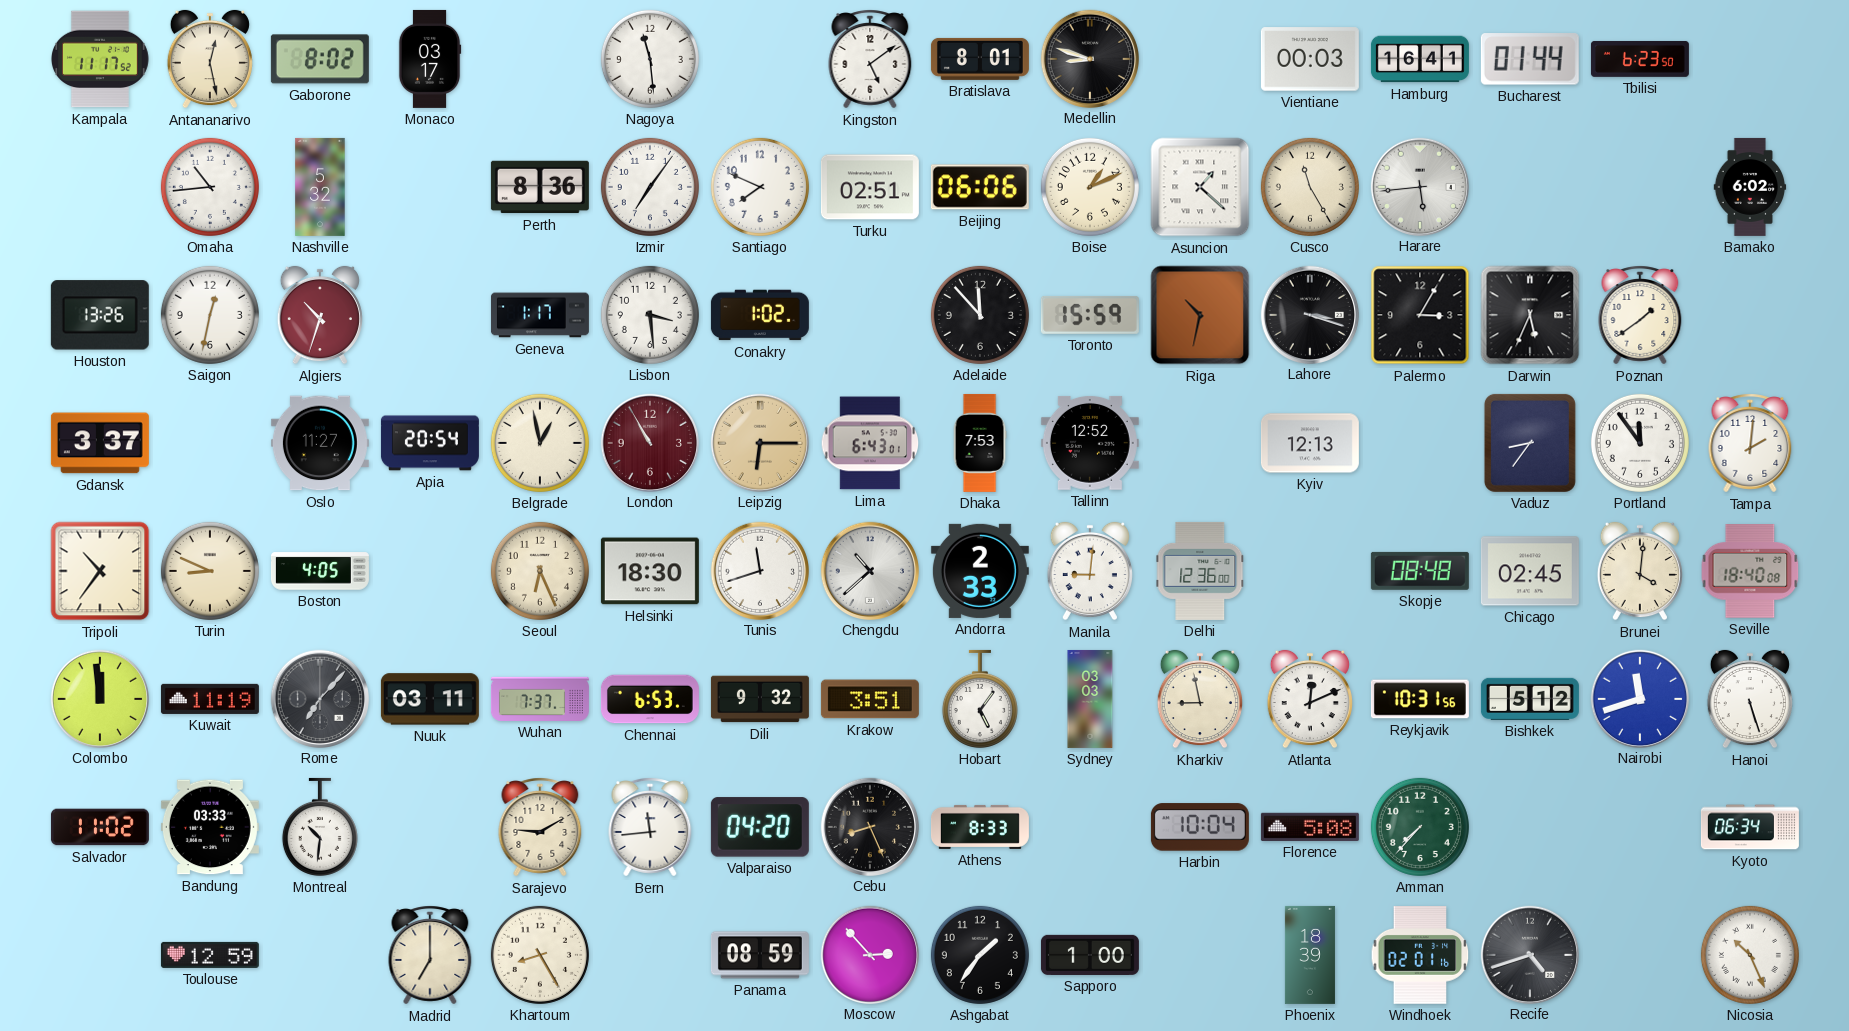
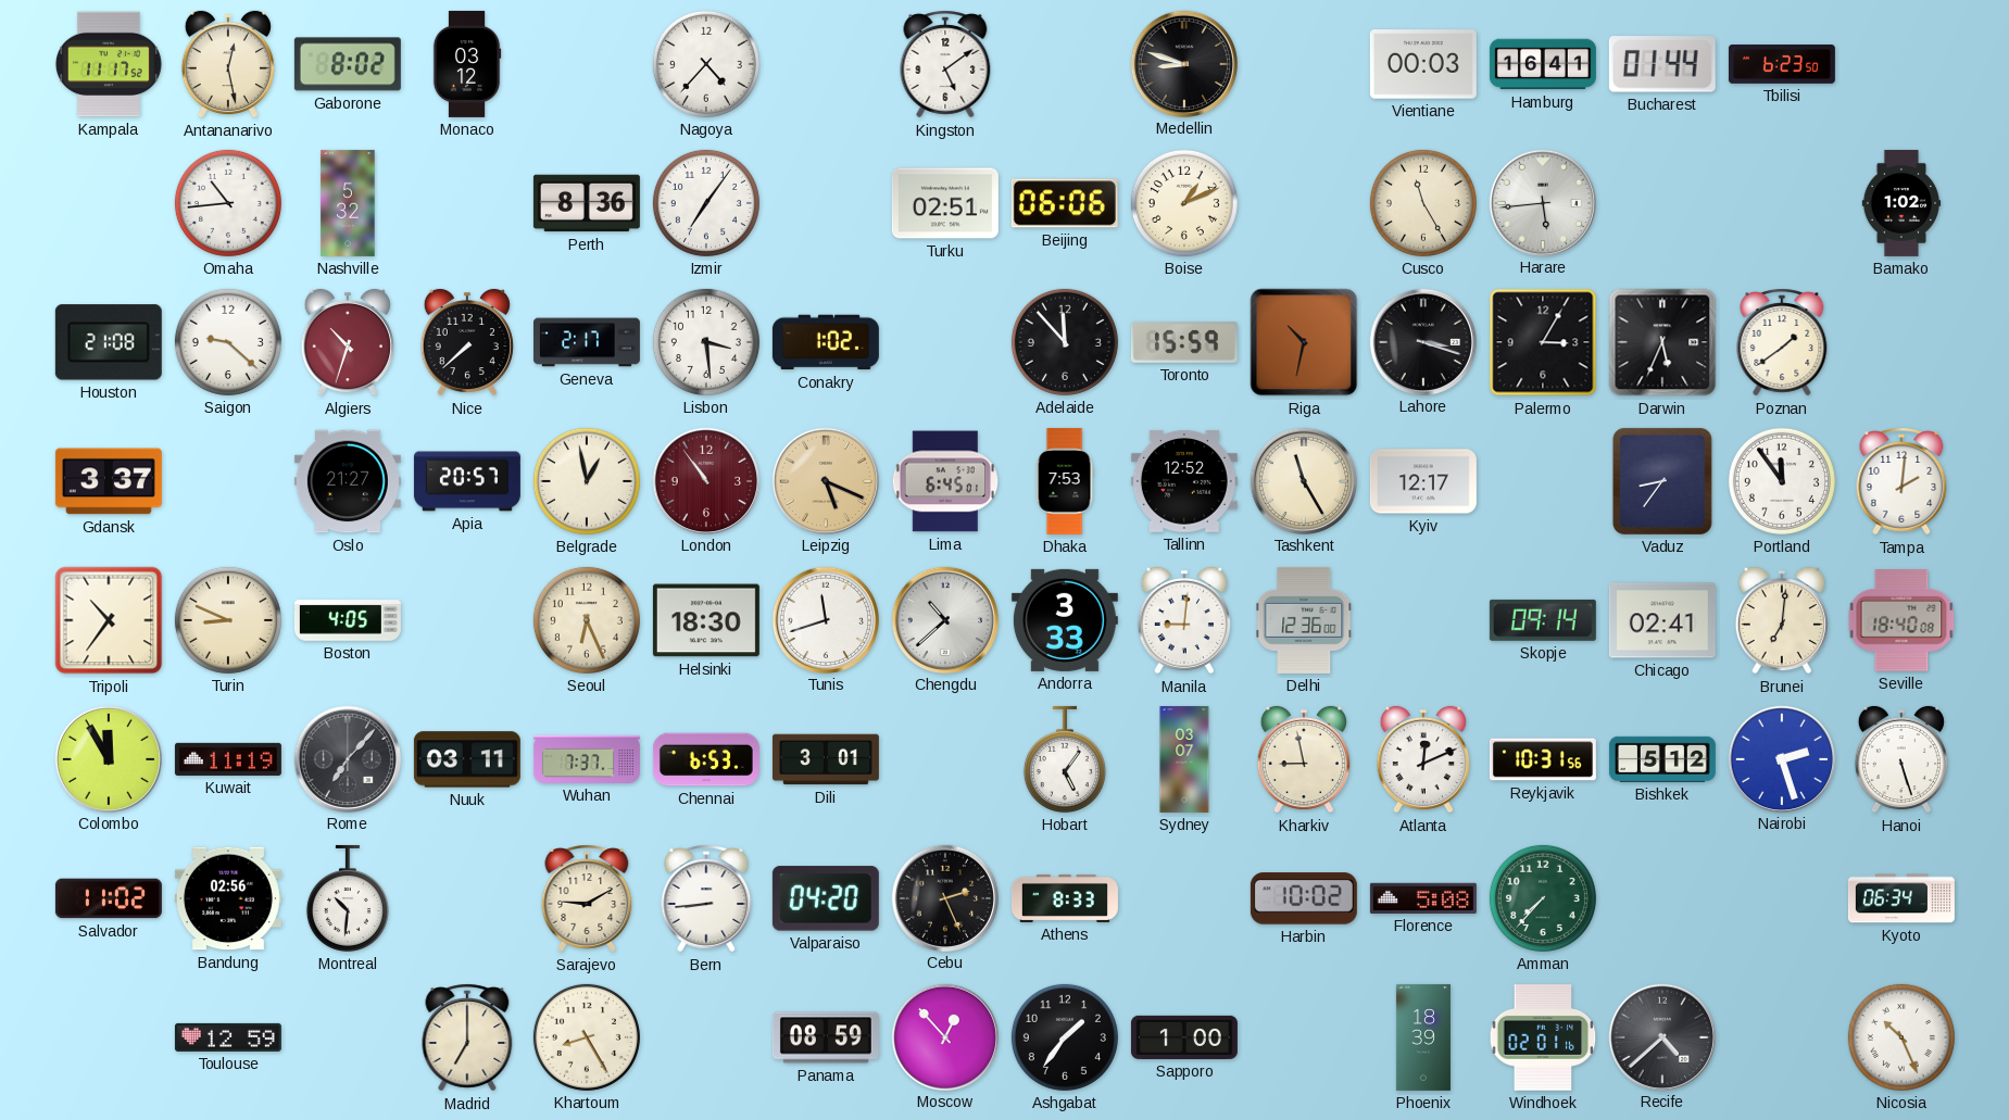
Monaco: 03:17 -> 03:12
Nagoya: 11:29 -> 4:37
Bratislava: 8:01 -> none
Santiago: 7:49 -> none
Asuncion: 1:22 -> none
Bamako: 6:02 -> 1:02
Houston: 13:26 -> 21:08
Saigon: 12:32 -> 9:22
Nice: none -> 7:38
Geneva: 1:17 -> 2:17
Oslo: 11:27 -> 21:27
Apia: 20:54 -> 20:57
London: 10:55 -> 10:54
Leipzig: 6:15 -> 5:19
Lima: 6:43 -> 6:45
Tashkent: none -> 11:25
Kyiv: 12:13 -> 12:17
Andorra: 2:33 -> 3:33
Skopje: 08:48 -> 09:14
Chicago: 02:45 -> 02:41
Brunei: 4:01 -> 7:01
Colombo: 11:59 -> 11:55
Dili: 9:32 -> 3:01
Krakow: 3:51 -> none
Sydney: 03:03 -> 03:07
Nairobi: 11:42 -> 2:27
Bandung: 03:33 -> 02:56
Bern: 11:44 -> 8:44
Cebu: 8:26 -> 2:26
Harbin: 10:04 -> 10:02
Moscow: 2:53 -> 12:53
Recife: 4:42 -> 4:38
